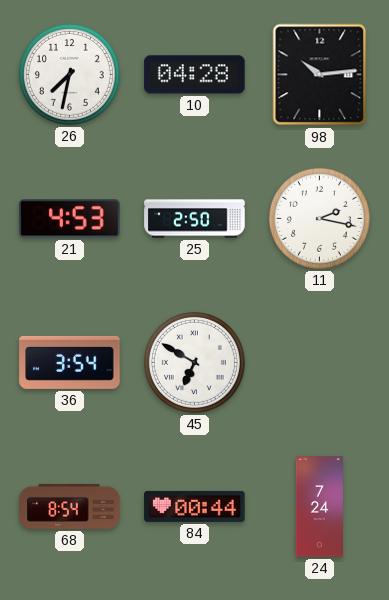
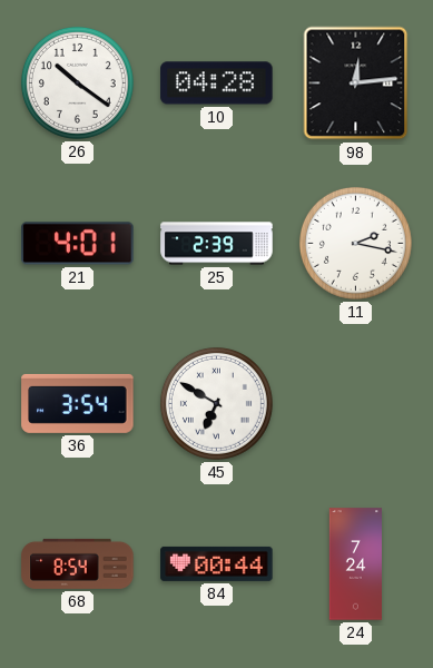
26: 7:32 -> 10:21
98: 10:14 -> 12:14
21: 4:53 -> 4:01
25: 2:50 -> 2:39
